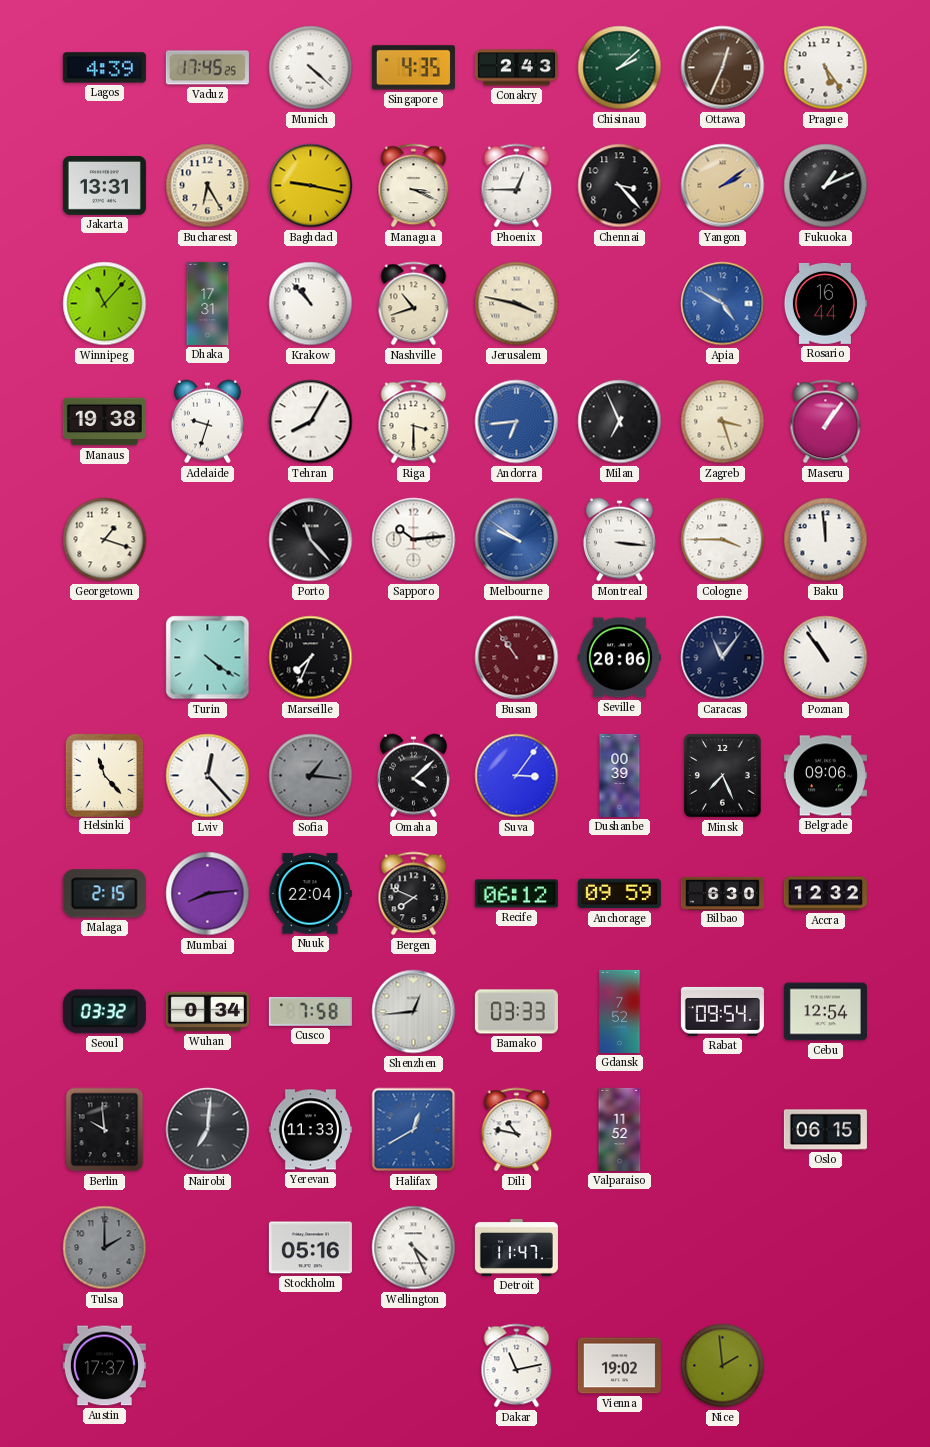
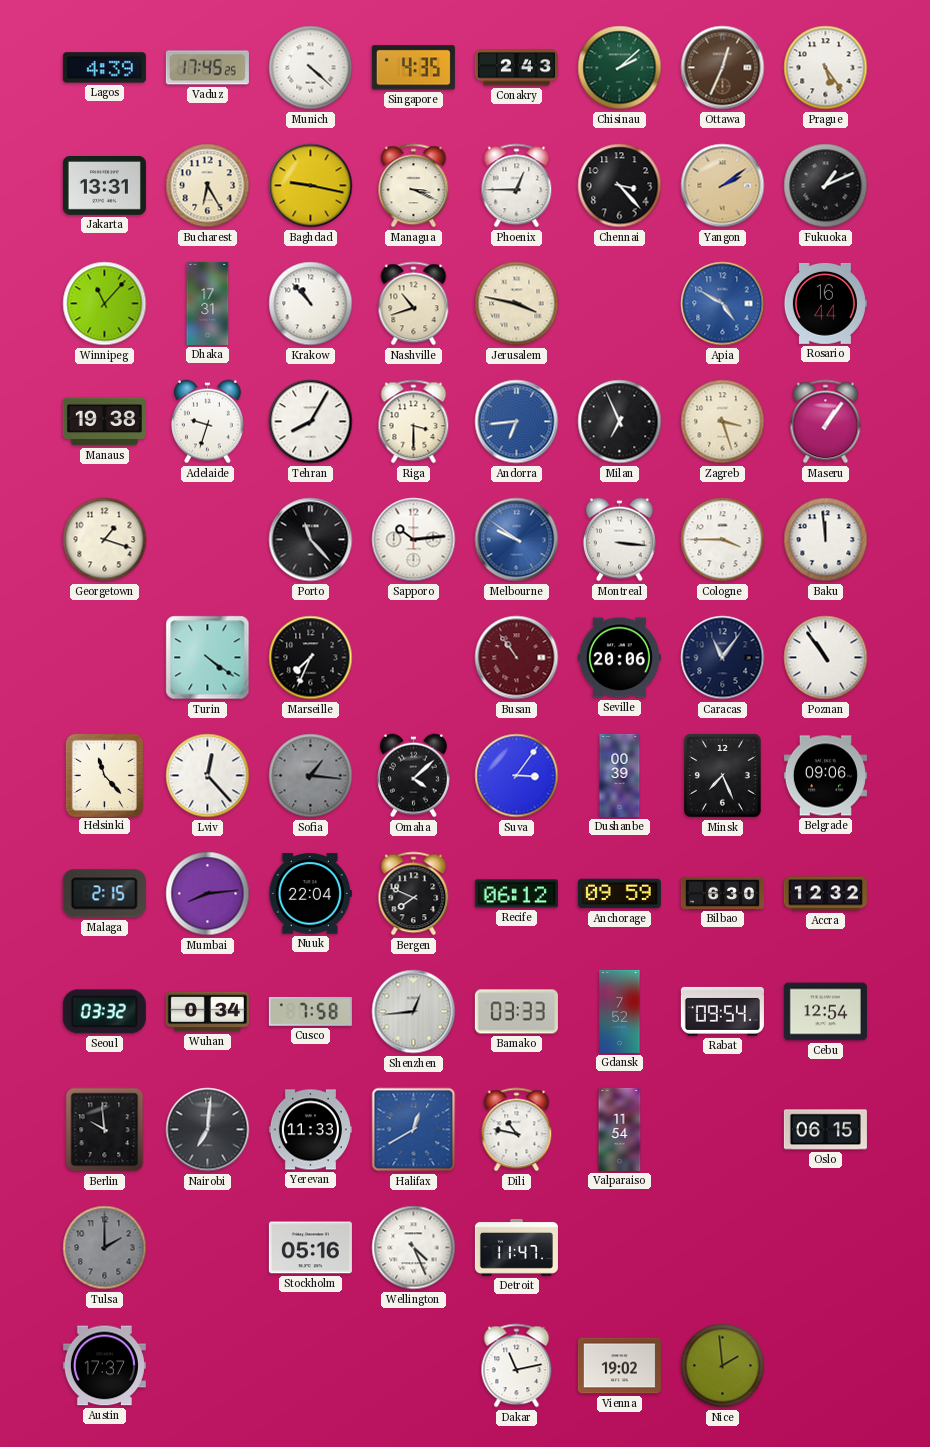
Valparaiso: 11:52 -> 11:54
